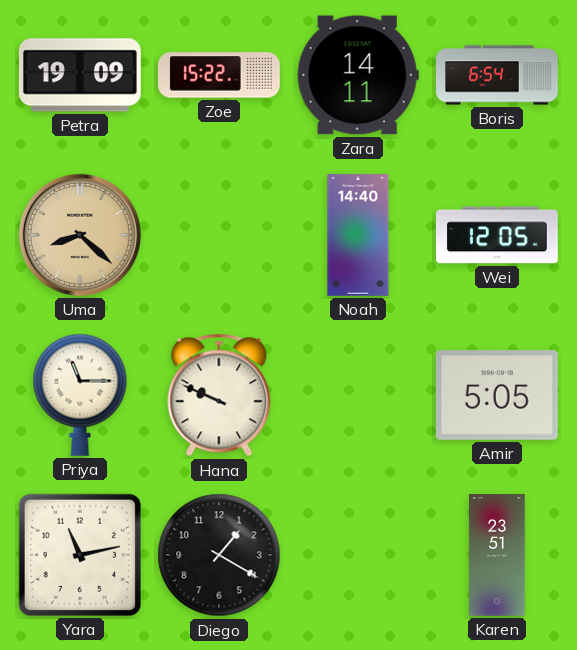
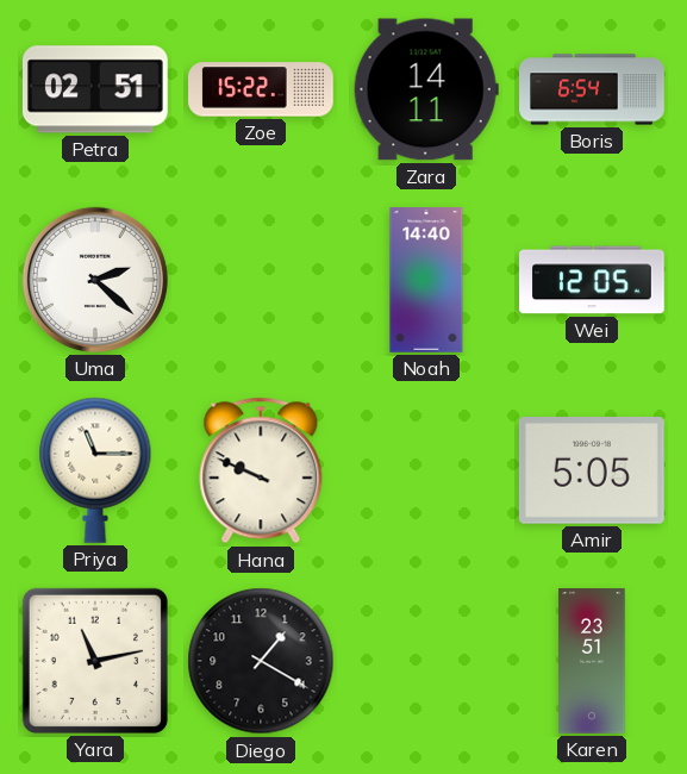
Petra: 19:09 -> 02:51
Uma: 8:22 -> 2:22
Uma dial: champagne -> white
